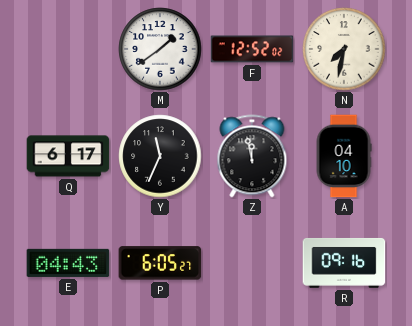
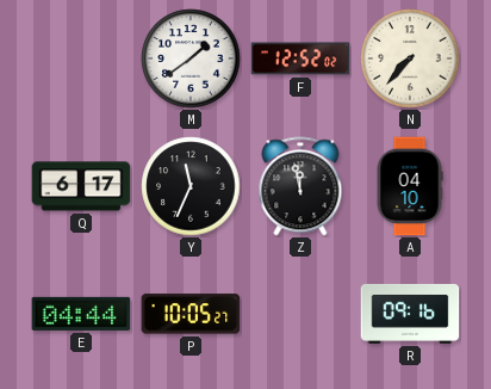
N: 7:32 -> 7:37
E: 04:43 -> 04:44
P: 6:05 -> 10:05
